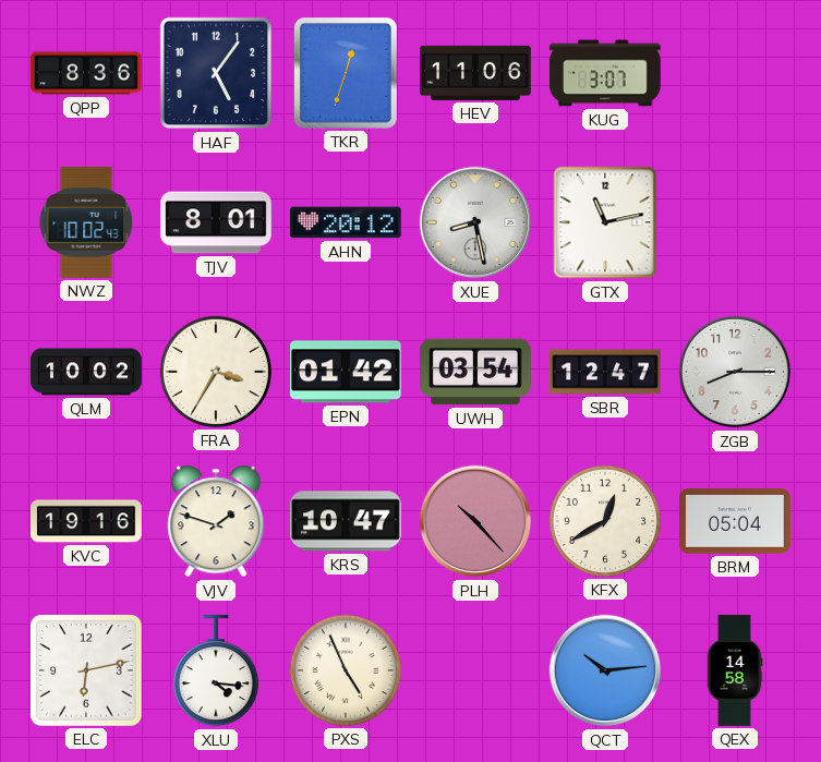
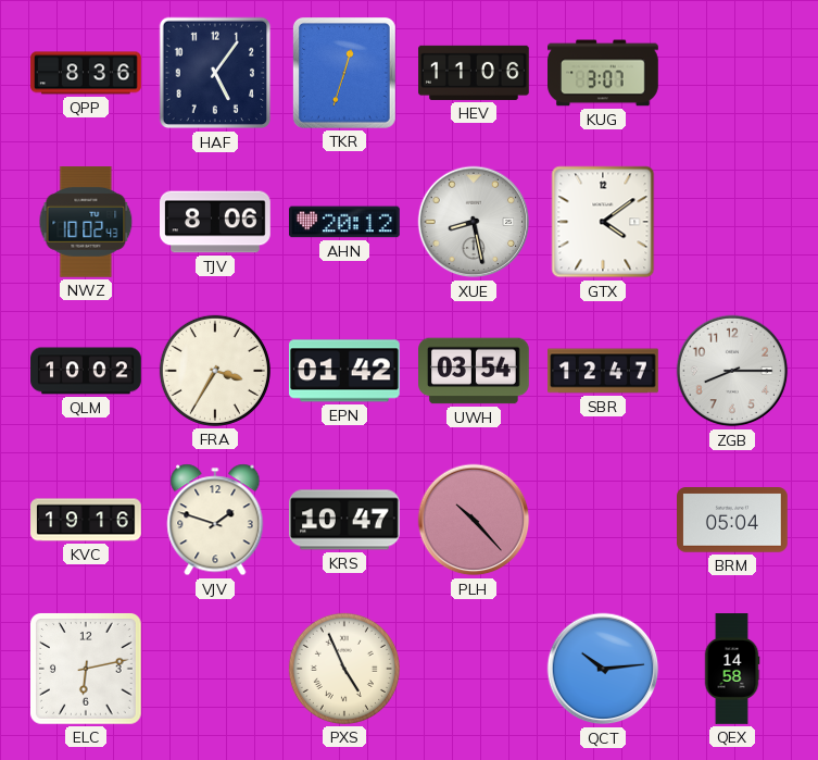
TJV: 8:01 -> 8:06
GTX: 11:13 -> 4:09
KFX: 12:40 -> none
XLU: 4:16 -> none
